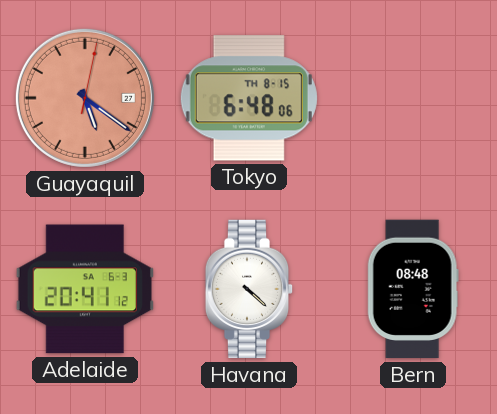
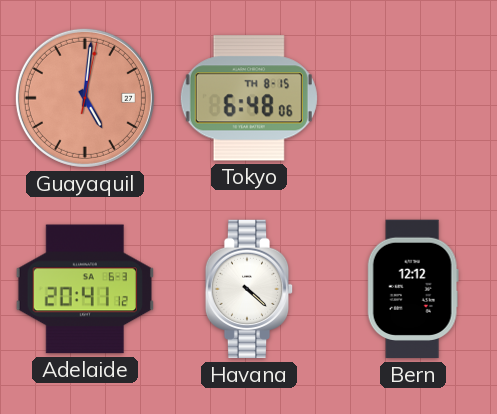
Guayaquil: 5:21 -> 5:01
Bern: 08:48 -> 12:12
